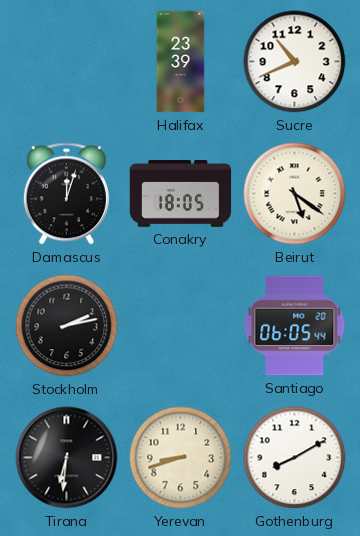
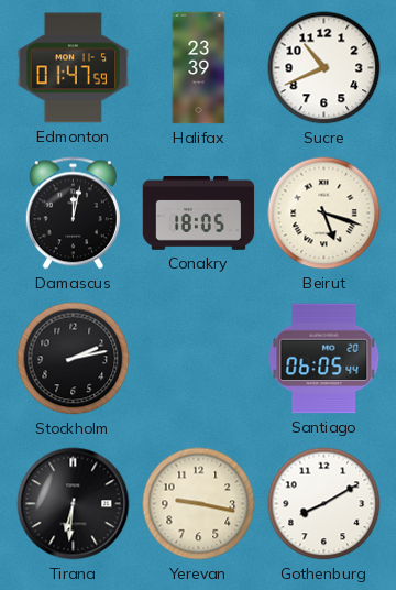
Edmonton: none -> 01:47
Damascus: 12:03 -> 12:02
Beirut: 5:21 -> 5:18
Yerevan: 8:42 -> 9:17
